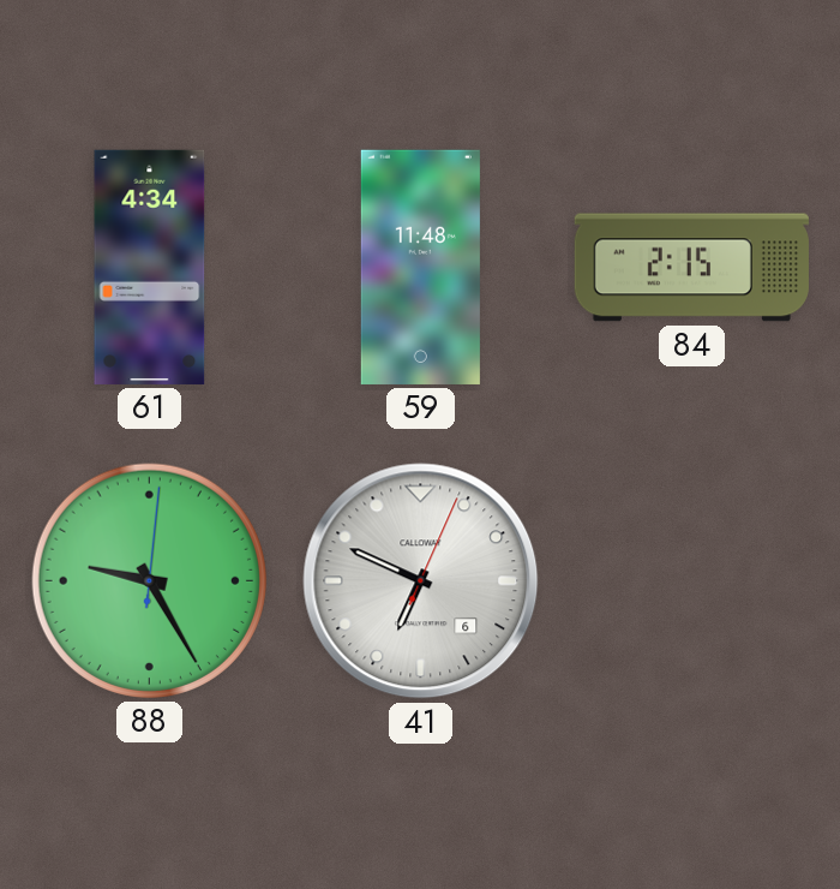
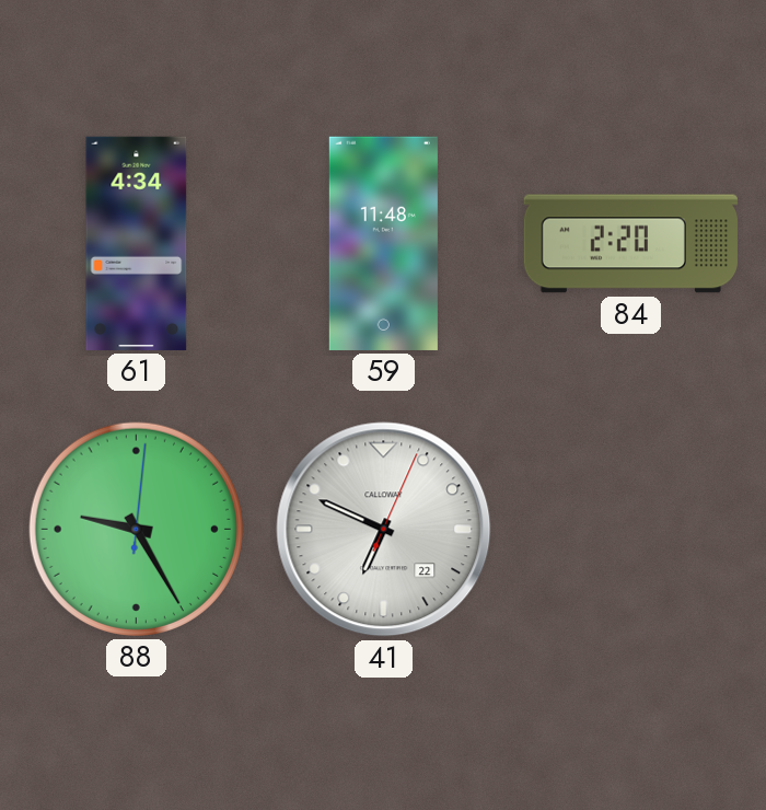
84: 2:15 -> 2:20
41 date: 6 -> 22
